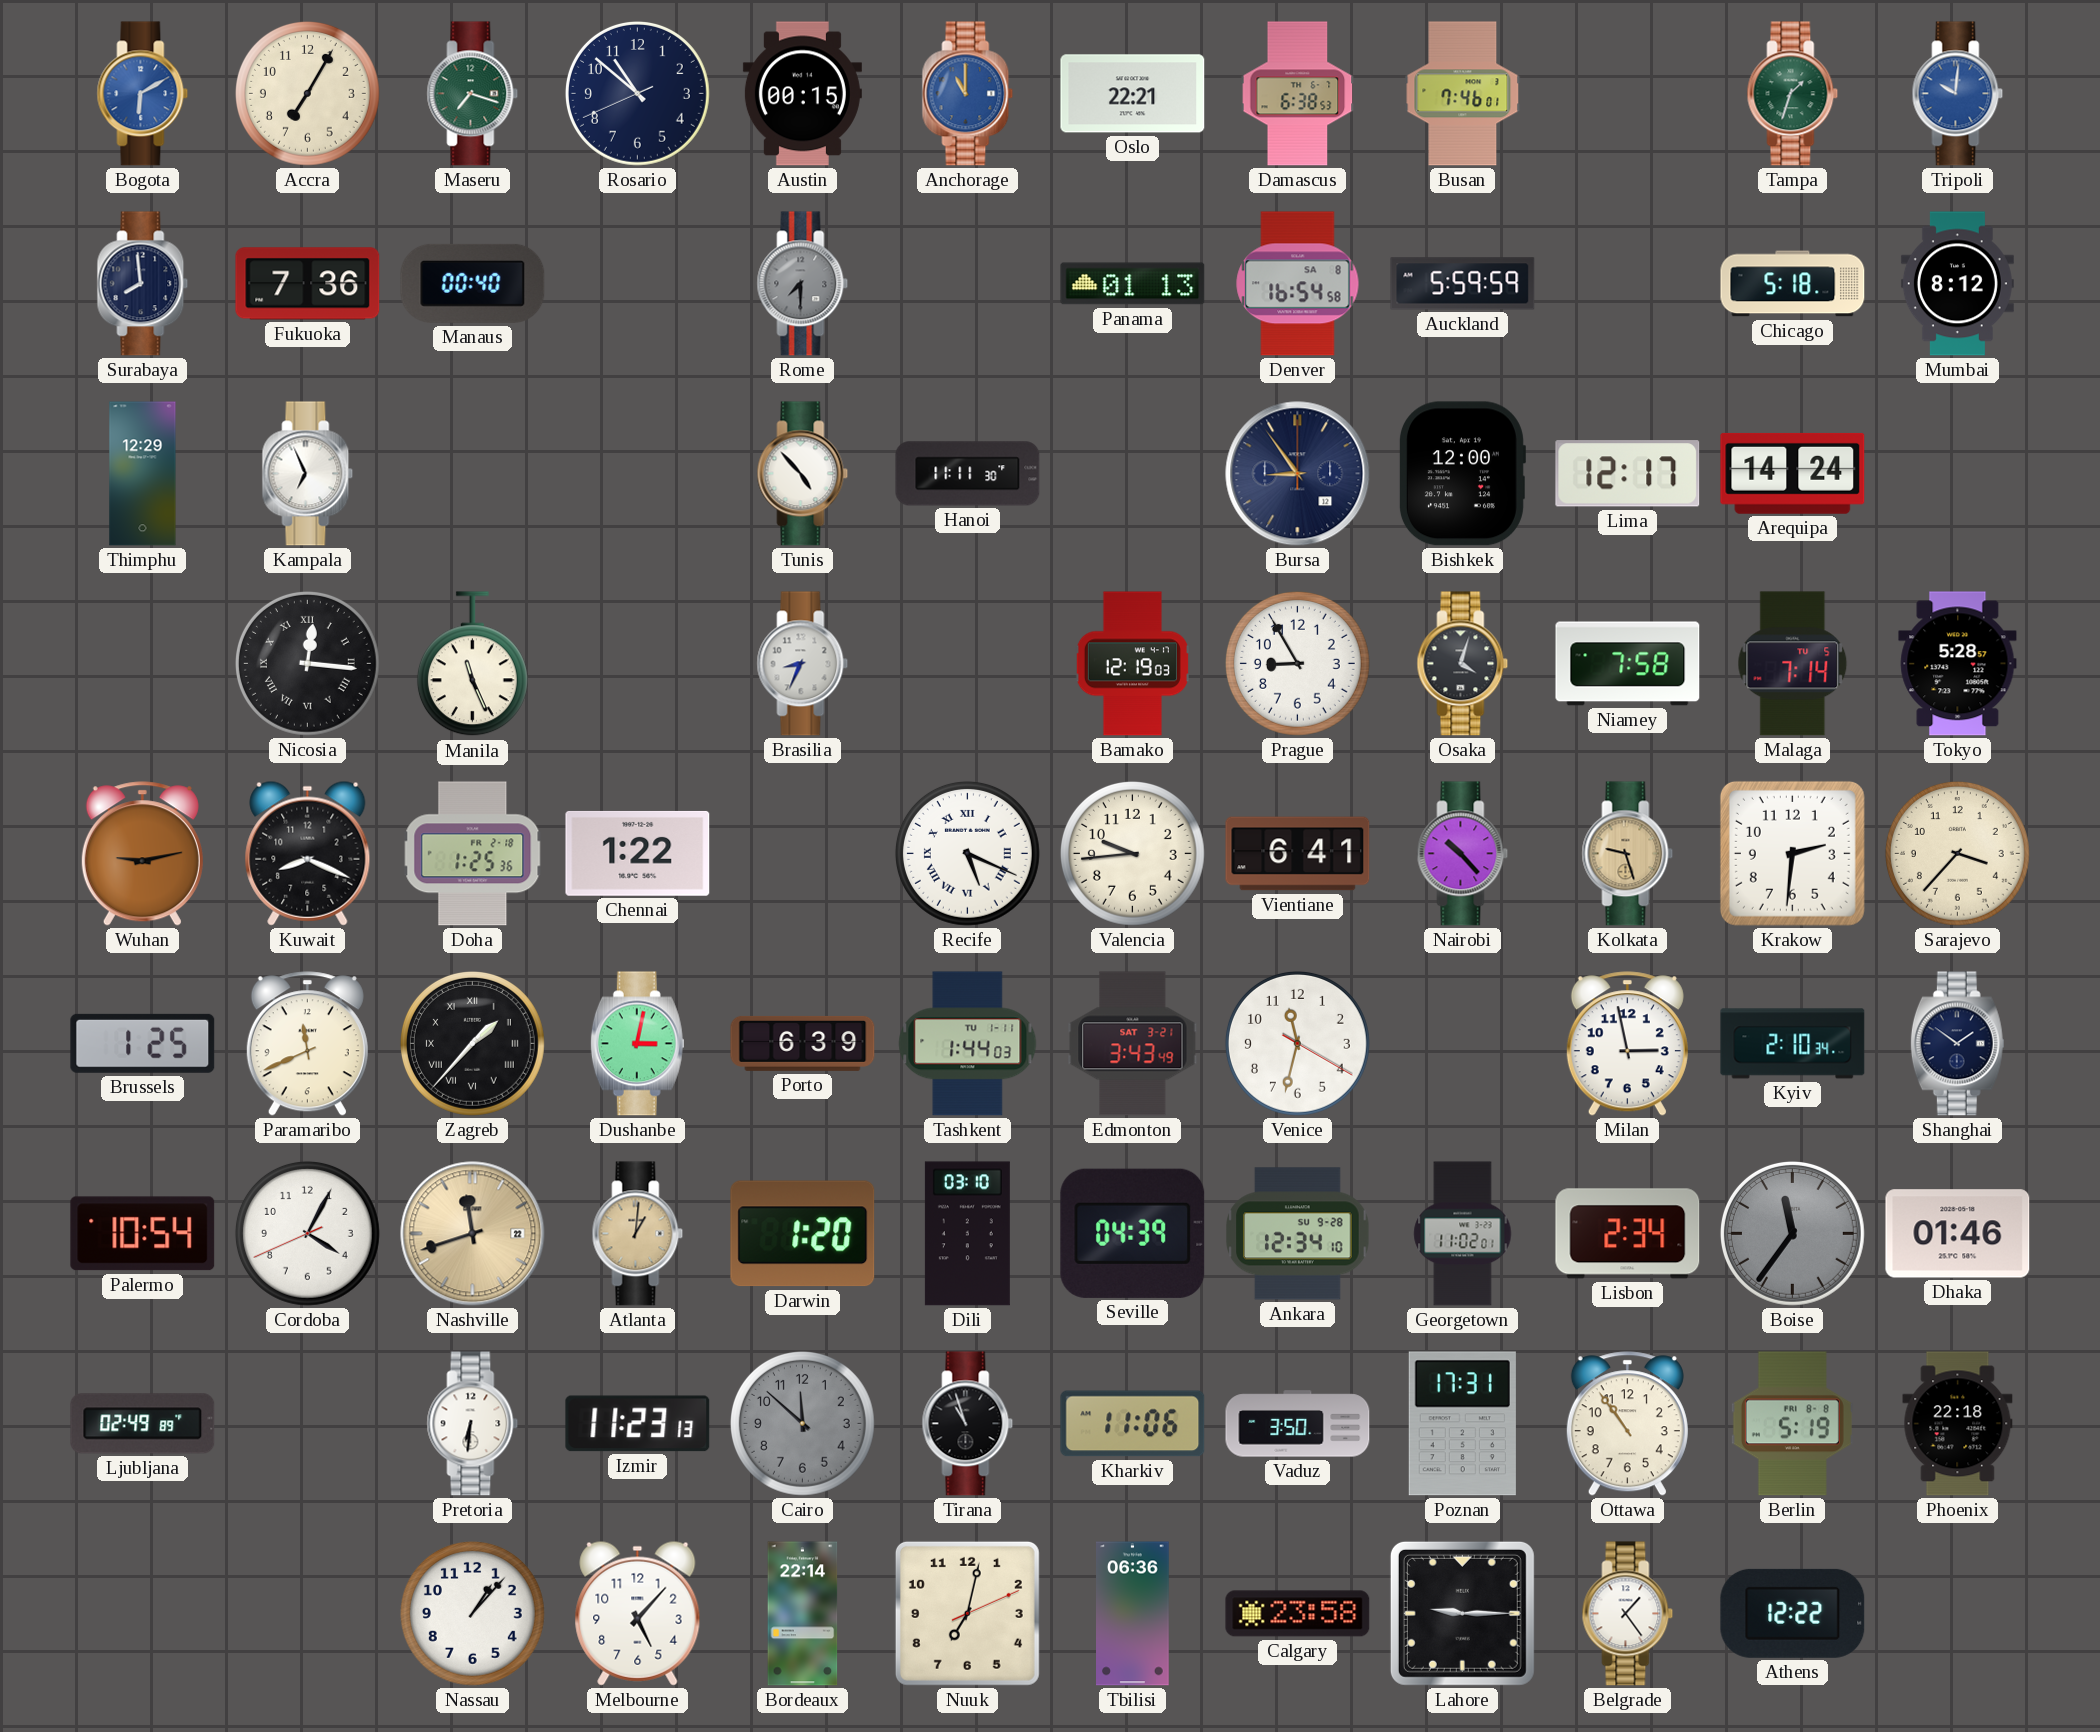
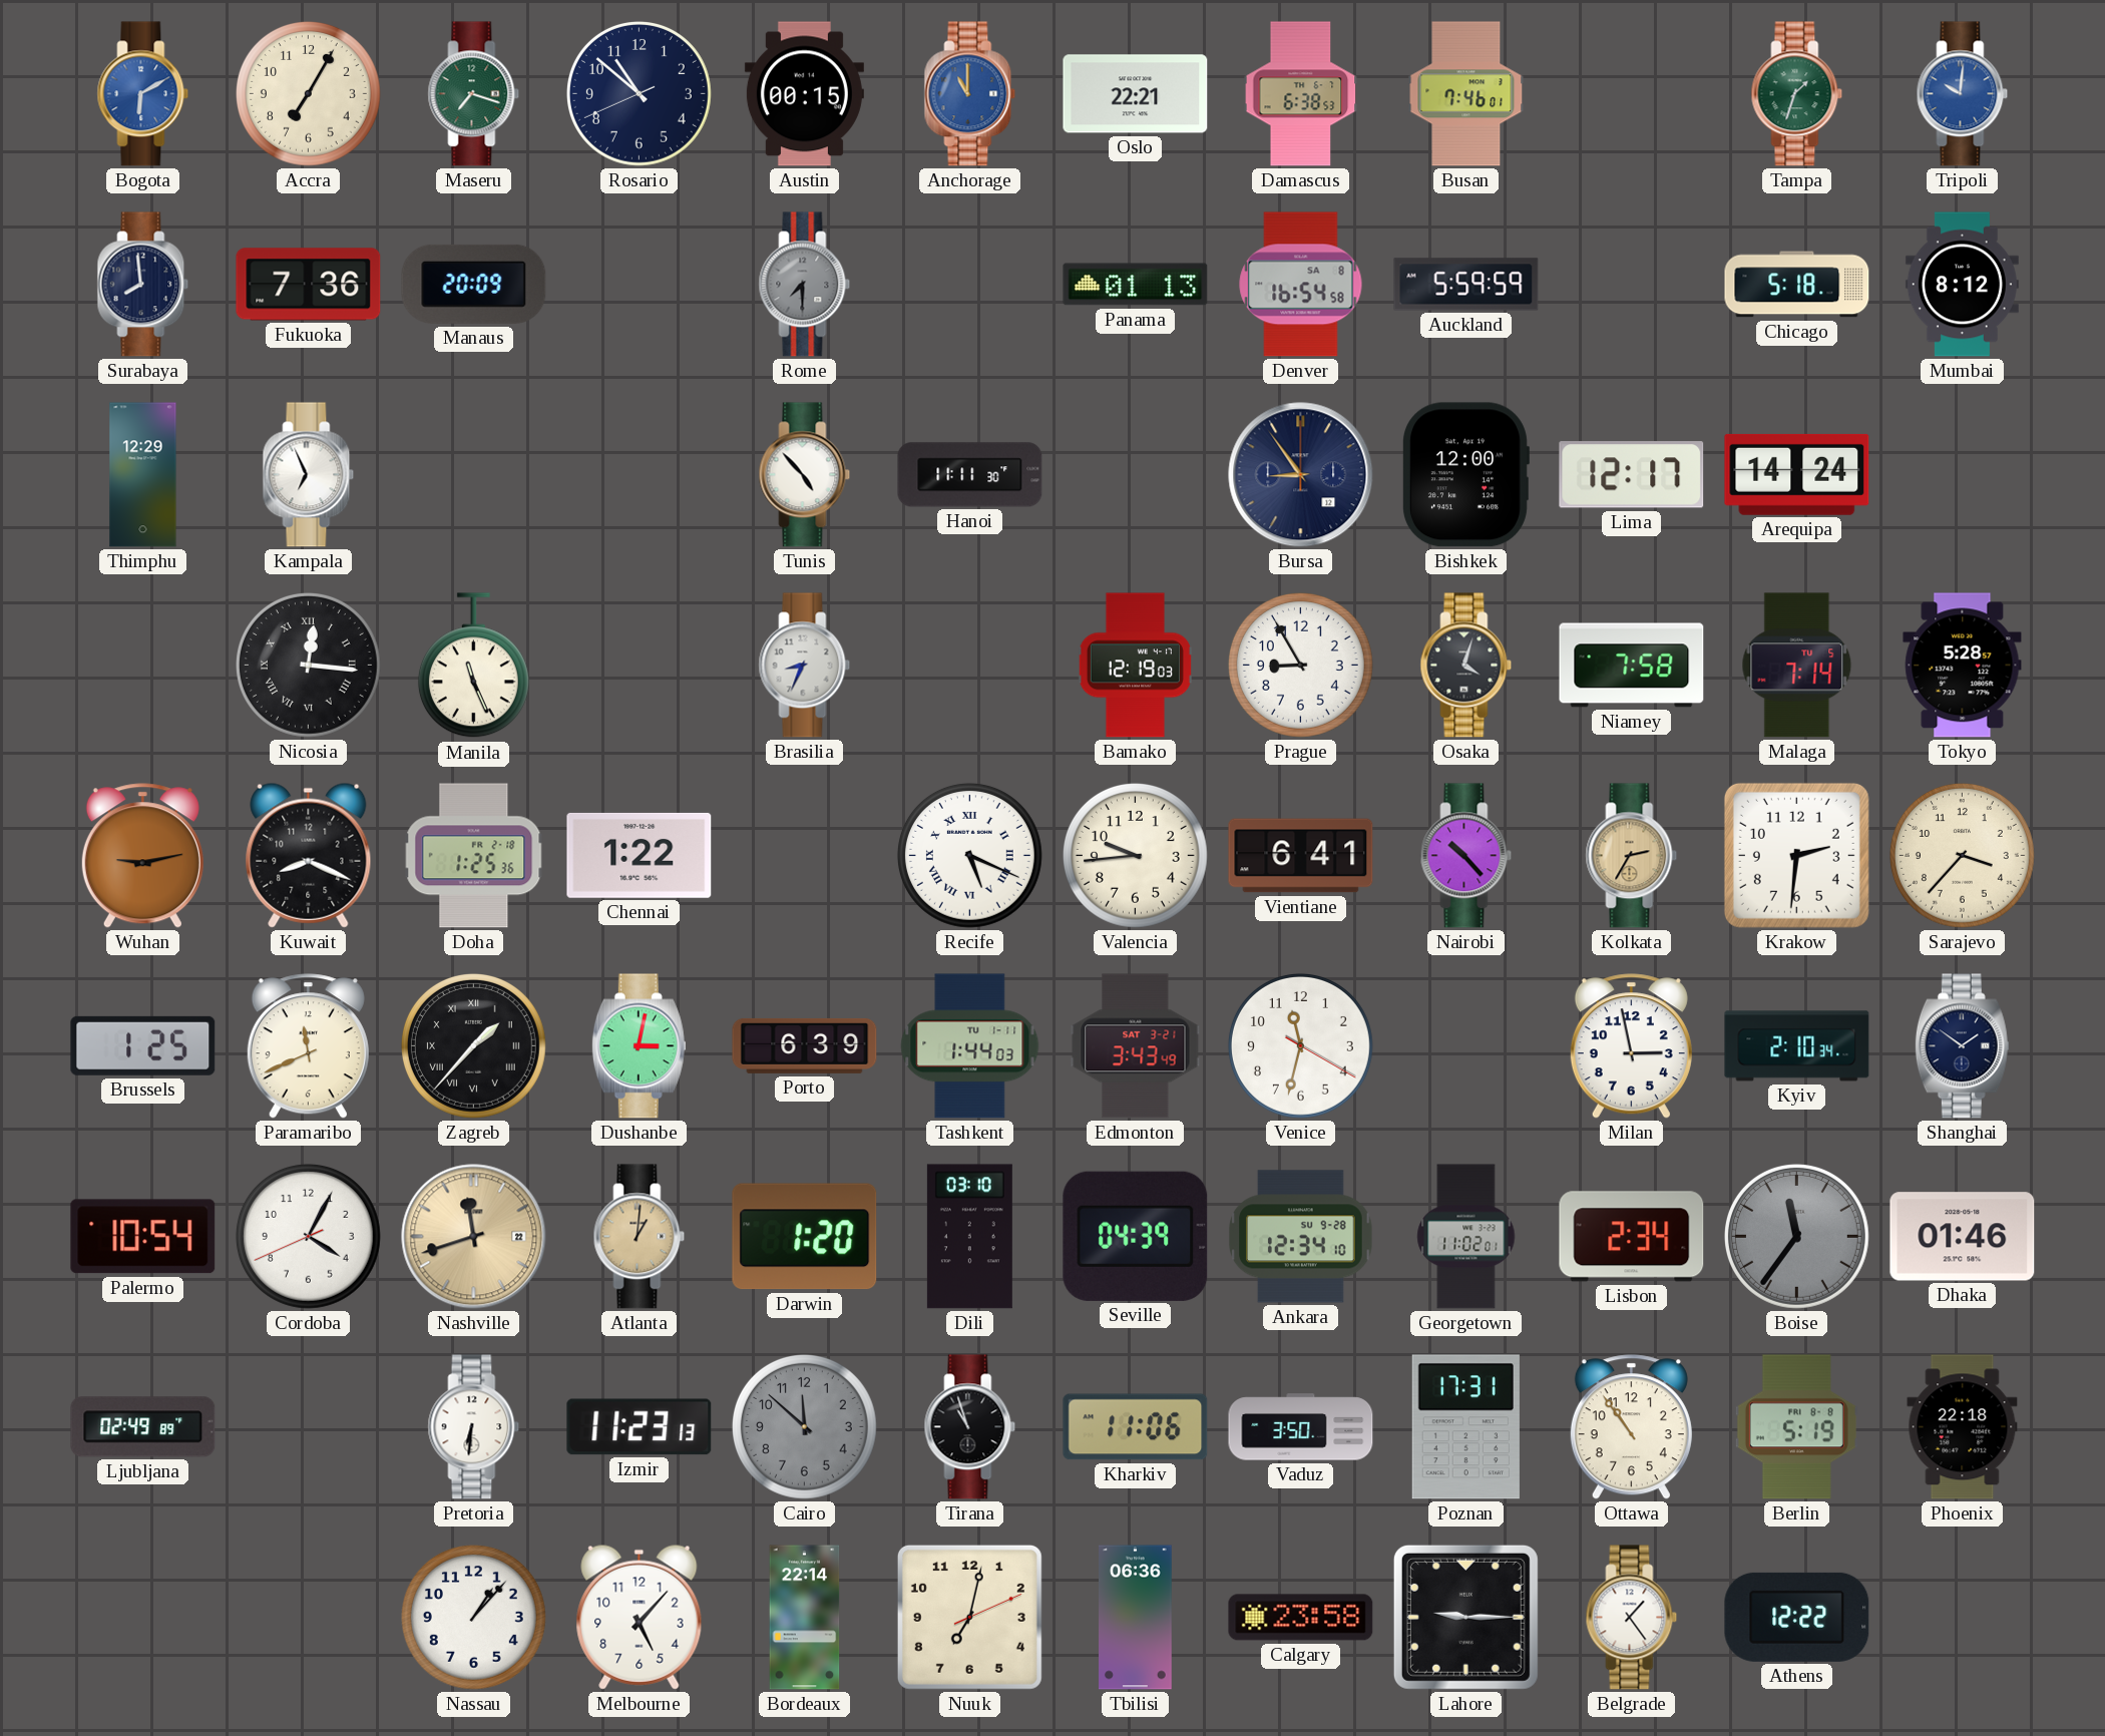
Manaus: 00:40 -> 20:09
Kolkata: 9:27 -> 2:35
